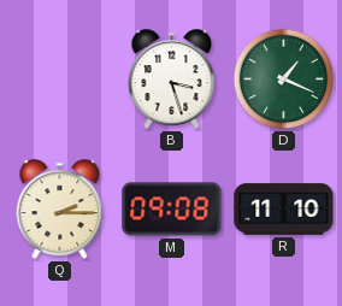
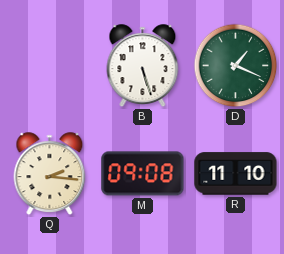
B: 3:27 -> 5:27
Q: 2:15 -> 2:16
